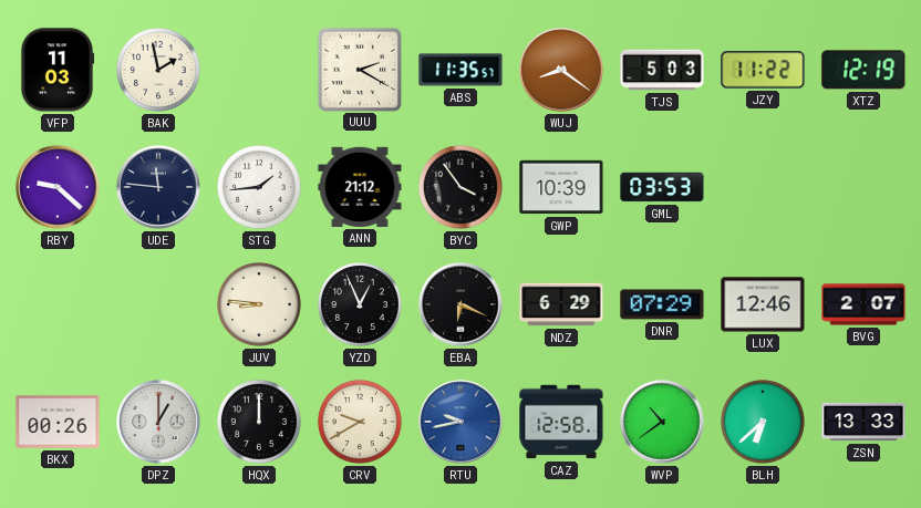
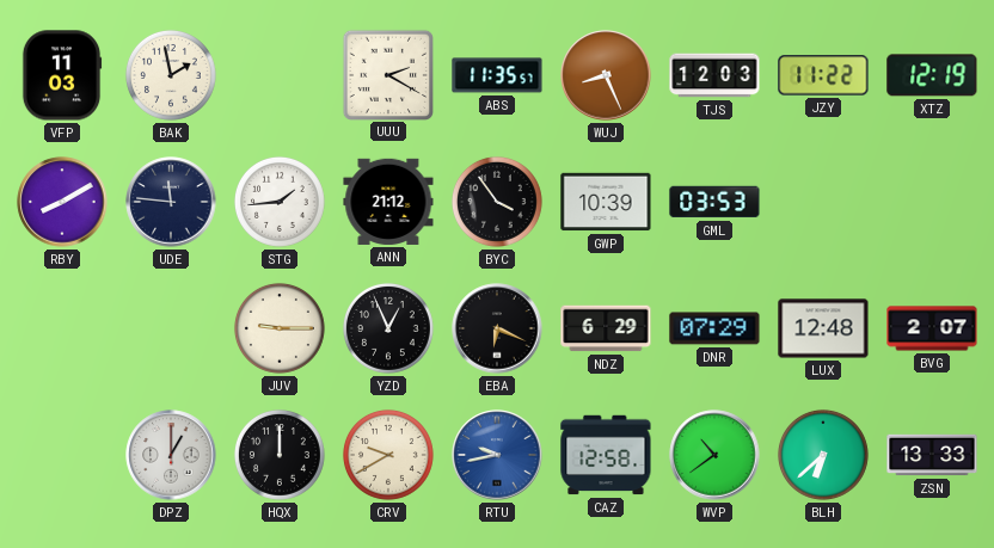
WUJ: 8:21 -> 8:26
TJS: 5:03 -> 12:03
RBY: 9:22 -> 8:10
JUV: 8:46 -> 9:15
LUX: 12:46 -> 12:48
BKX: 00:26 -> none
